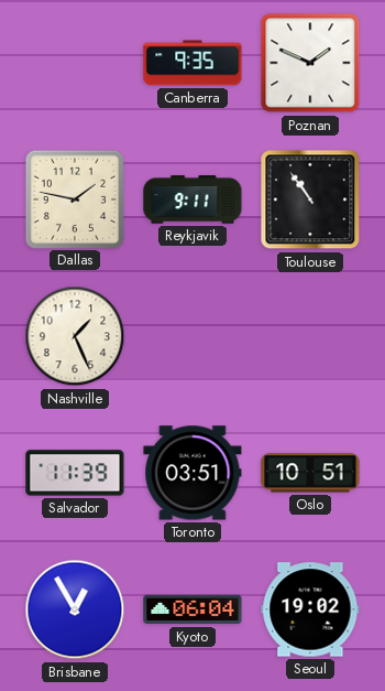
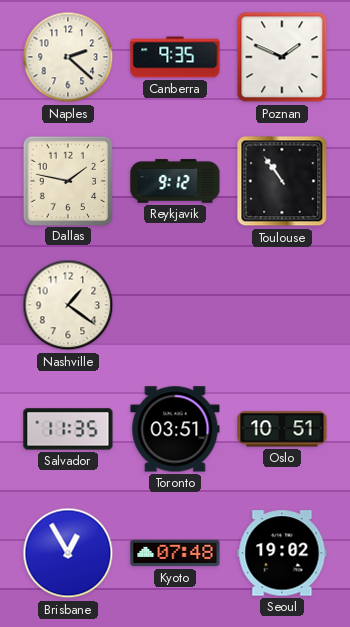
Naples: none -> 2:22
Reykjavik: 9:11 -> 9:12
Nashville: 1:26 -> 1:21
Salvador: 11:39 -> 11:35
Kyoto: 06:04 -> 07:48
